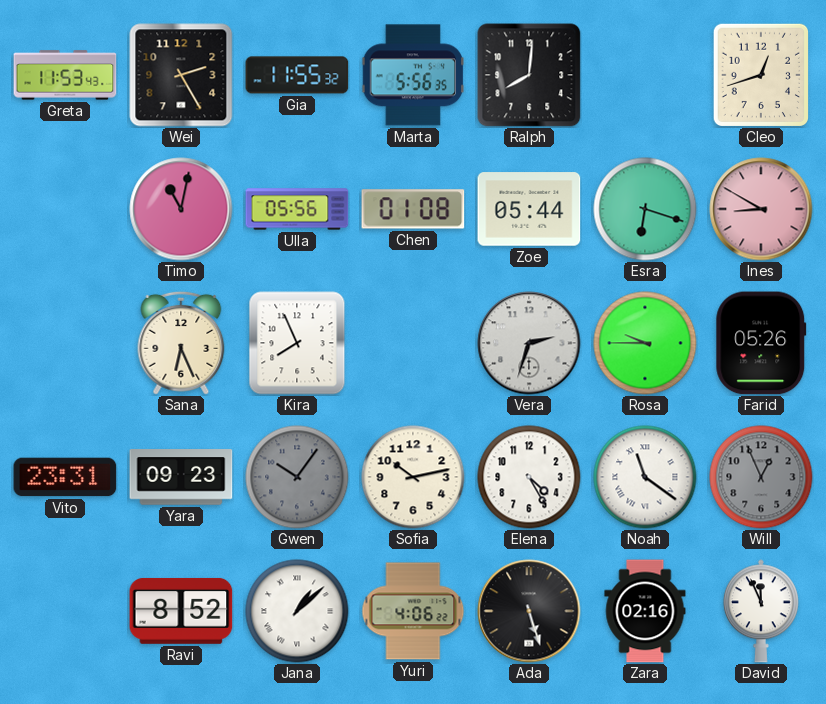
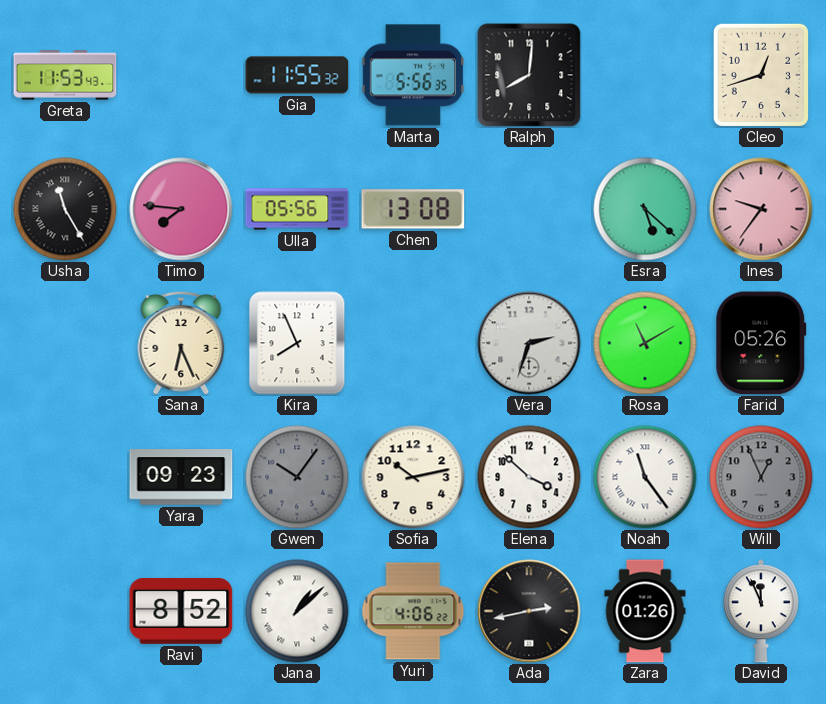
Wei: 2:25 -> none
Usha: none -> 11:25
Timo: 11:02 -> 7:46
Chen: 01:08 -> 13:08
Zoe: 05:44 -> none
Esra: 6:18 -> 5:22
Ines: 8:50 -> 9:36
Rosa: 9:45 -> 11:10
Vito: 23:31 -> none
Elena: 4:25 -> 3:52
Noah: 11:21 -> 11:24
Ada: 5:27 -> 2:43
Zara: 02:16 -> 01:26
